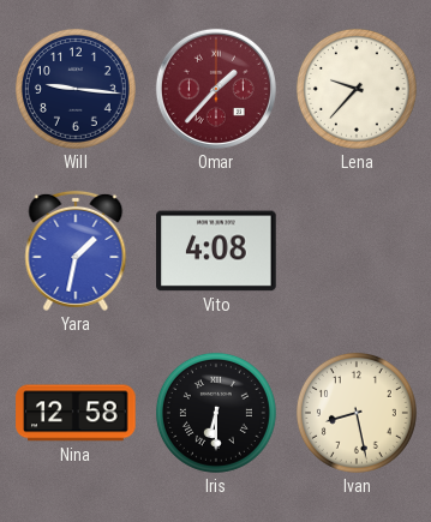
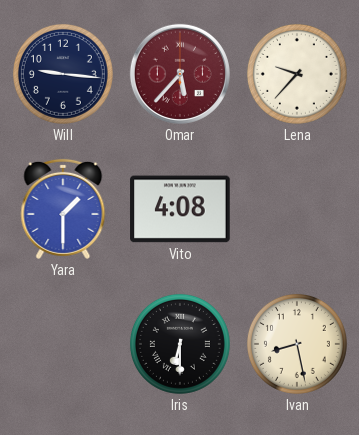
Omar: 1:37 -> 5:37
Yara: 1:32 -> 1:30
Nina: 12:58 -> none
